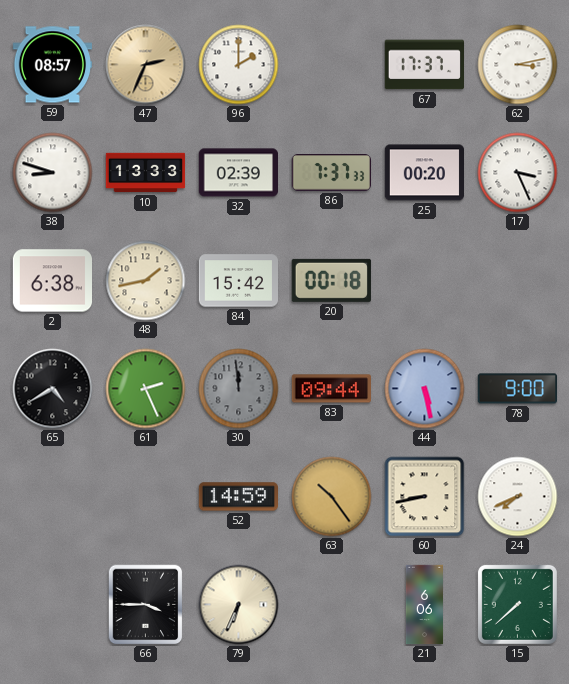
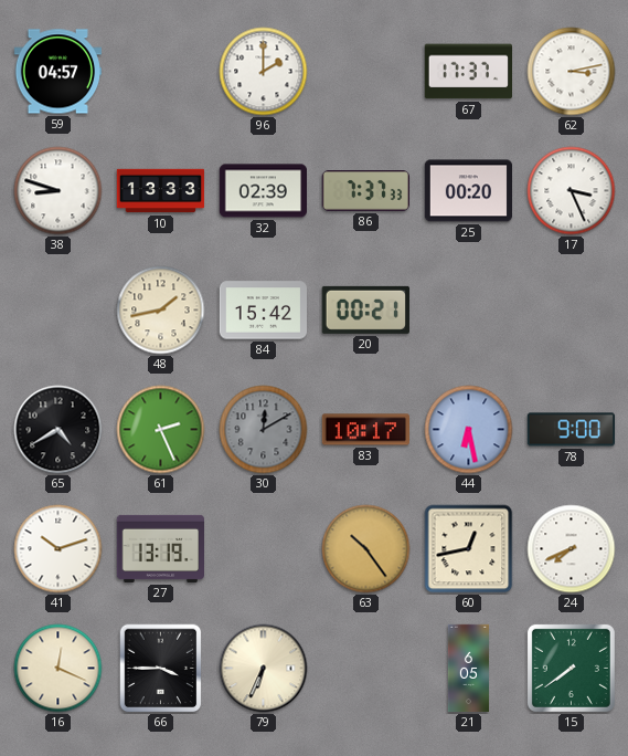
59: 08:57 -> 04:57
47: 2:34 -> none
2: 6:38 -> none
20: 00:18 -> 00:21
30: 11:59 -> 12:10
83: 09:44 -> 10:17
44: 5:28 -> 6:28
41: none -> 10:12
27: none -> 13:19
52: 14:59 -> none
60: 8:43 -> 12:43
16: none -> 12:19
21: 6:06 -> 6:05
15: 7:38 -> 7:39
